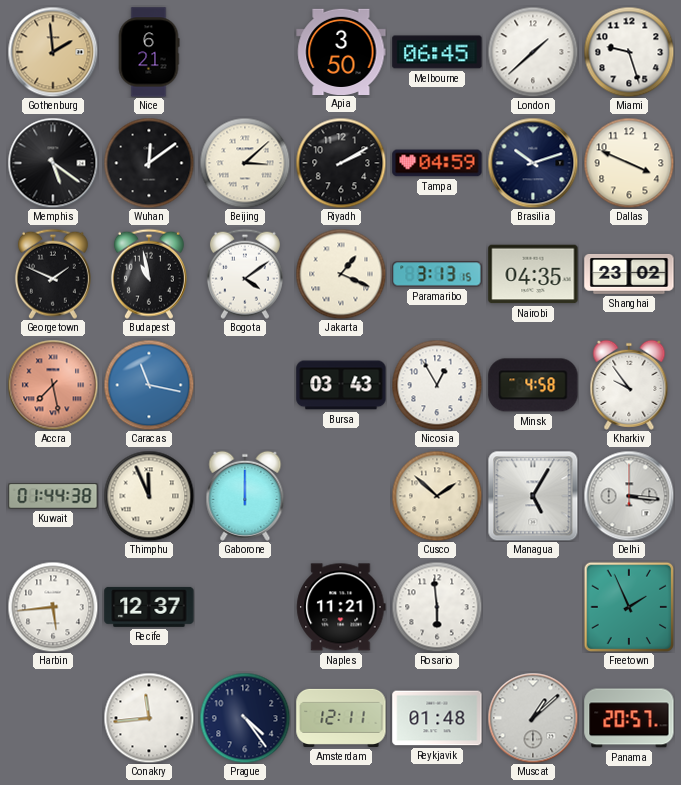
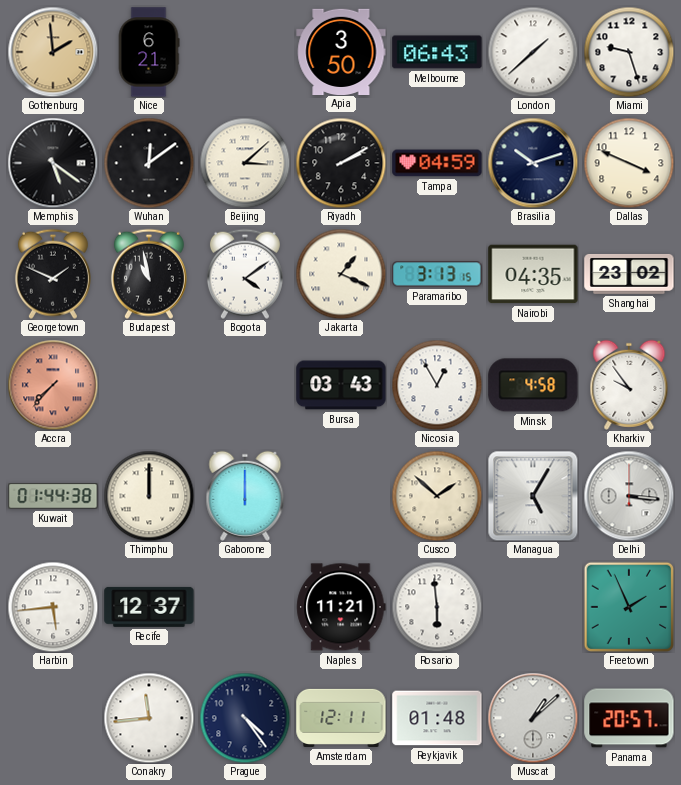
Melbourne: 06:45 -> 06:43
Accra: 7:28 -> 7:37
Caracas: 11:17 -> none
Thimphu: 11:56 -> 12:00
